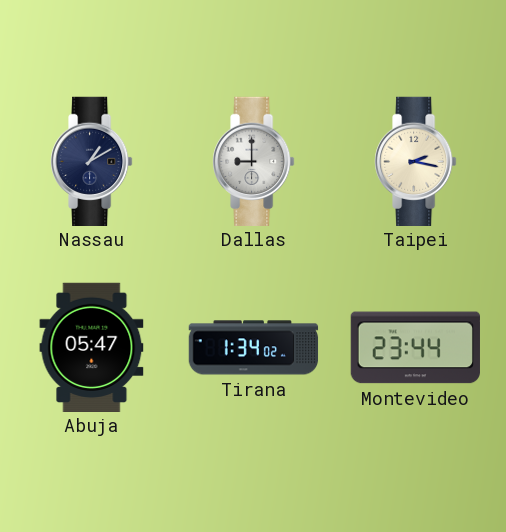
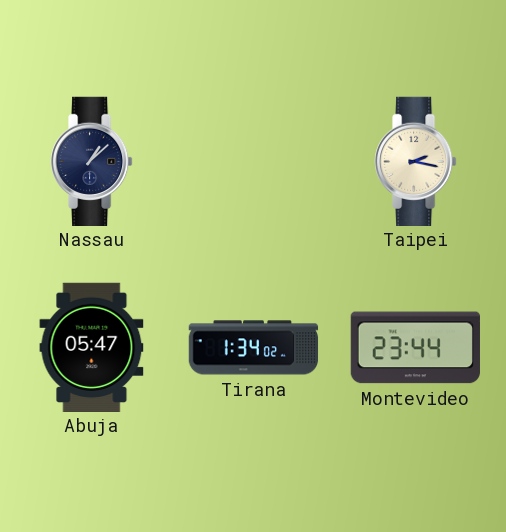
Nassau: 1:10 -> 1:08
Dallas: 9:00 -> none
